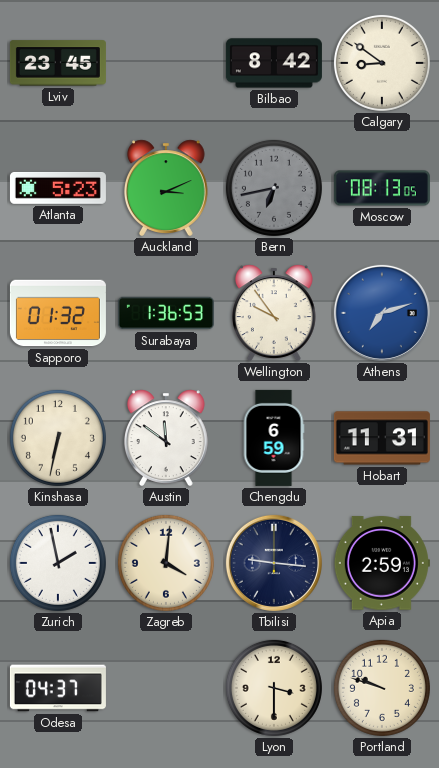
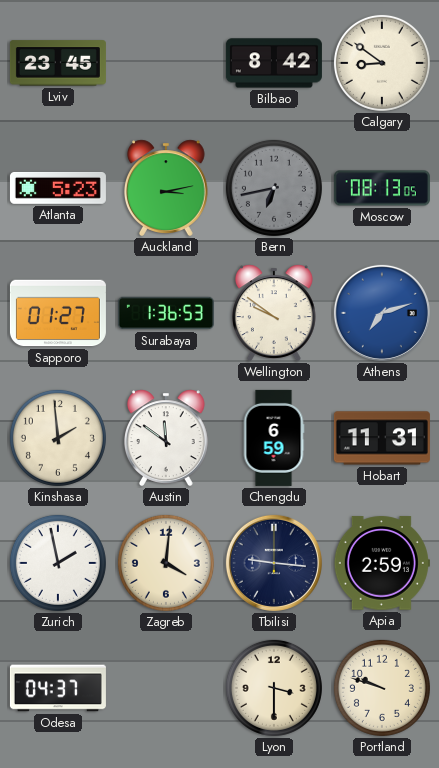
Auckland: 3:11 -> 3:13
Sapporo: 01:32 -> 01:27
Wellington: 9:54 -> 9:51
Kinshasa: 6:32 -> 1:59
